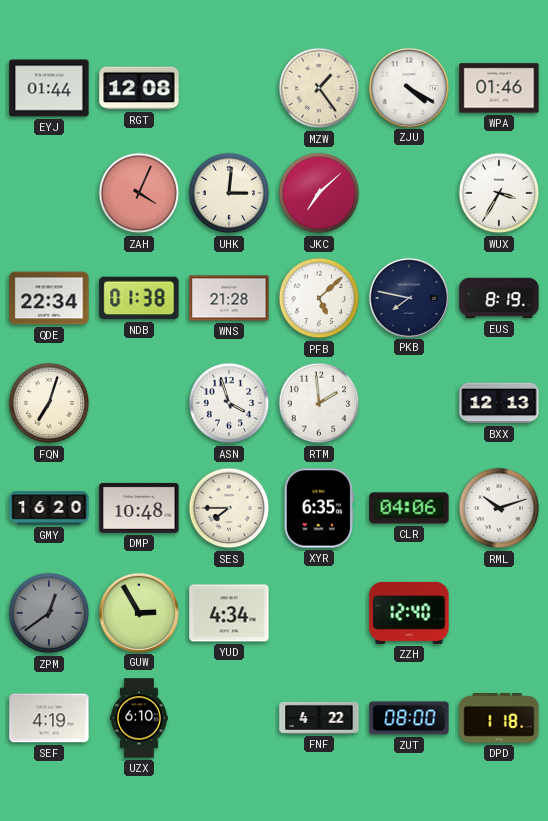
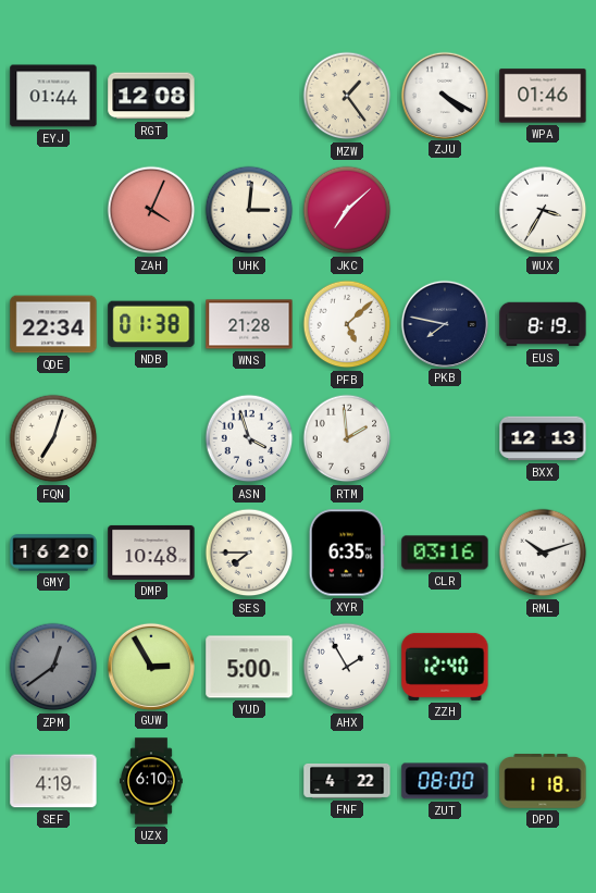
CLR: 04:06 -> 03:16
YUD: 4:34 -> 5:00
AHX: none -> 1:55
